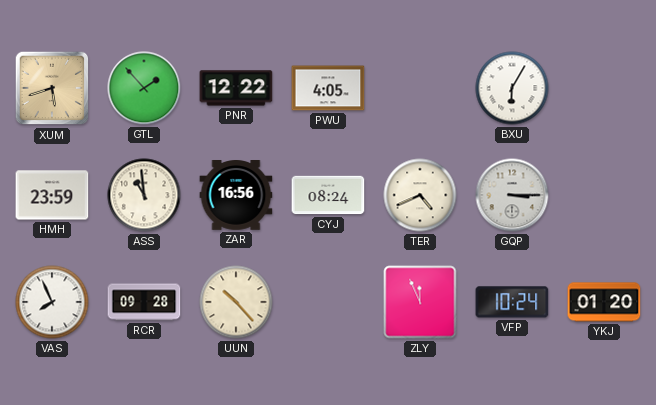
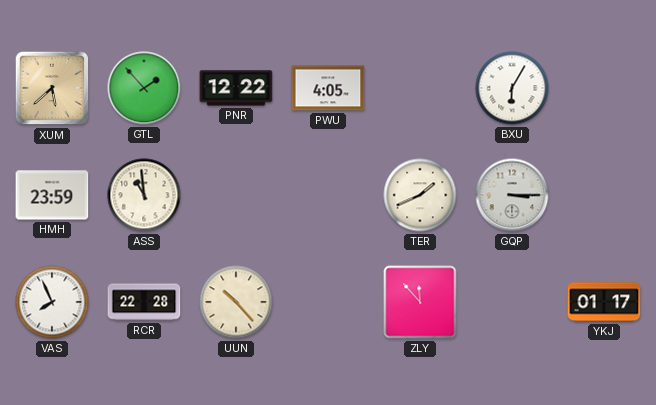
XUM: 5:42 -> 5:38
ZAR: 16:56 -> none
CYJ: 08:24 -> none
TER: 4:41 -> 1:41
RCR: 09:28 -> 22:28
ZLY: 11:56 -> 11:53
VFP: 10:24 -> none
YKJ: 01:20 -> 01:17
